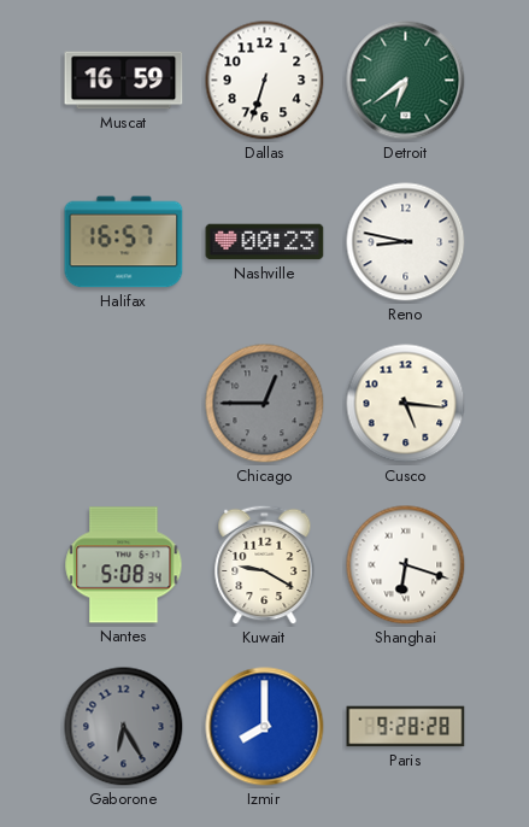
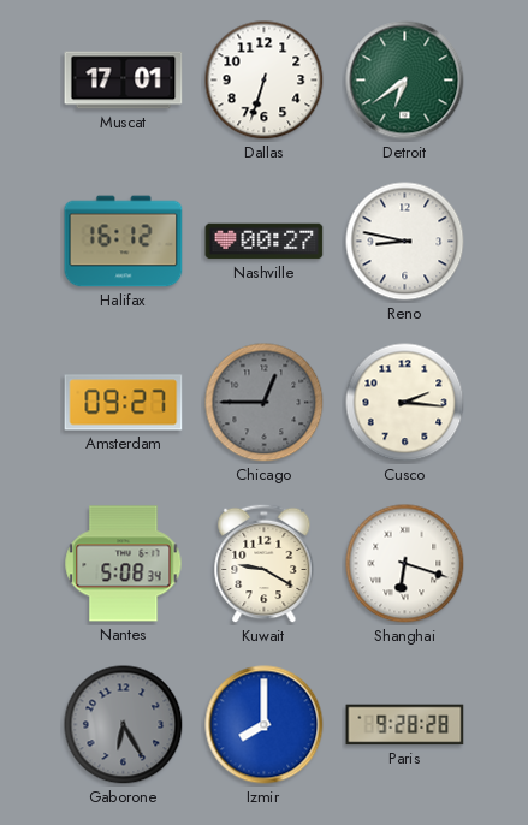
Muscat: 16:59 -> 17:01
Halifax: 16:57 -> 16:12
Nashville: 00:23 -> 00:27
Amsterdam: none -> 09:27
Cusco: 5:16 -> 2:16
